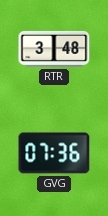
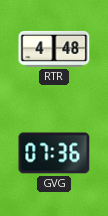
RTR: 3:48 -> 4:48
